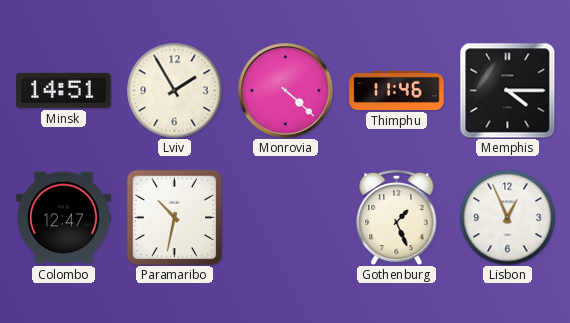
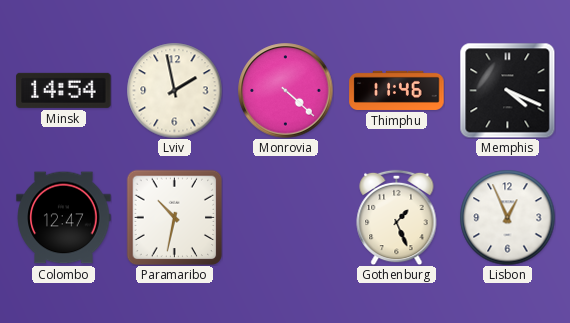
Minsk: 14:51 -> 14:54
Lviv: 1:55 -> 1:58
Memphis: 4:15 -> 4:19
